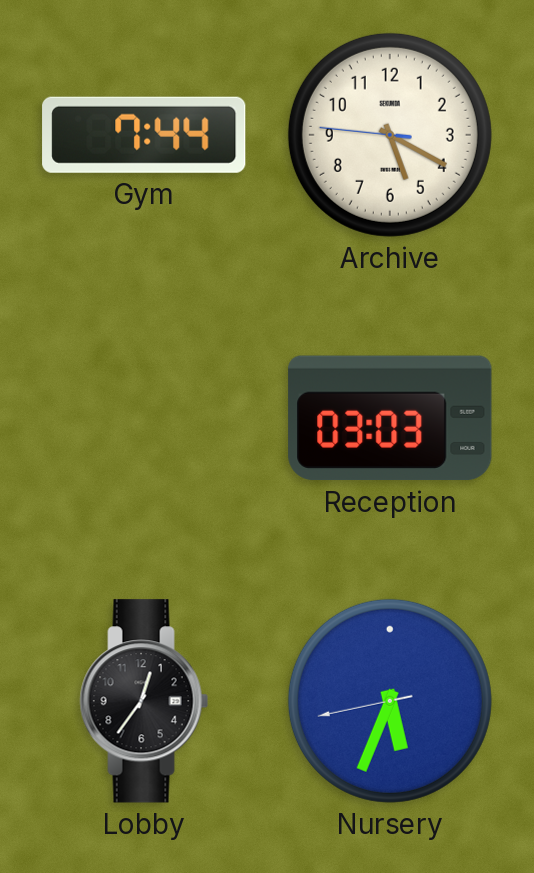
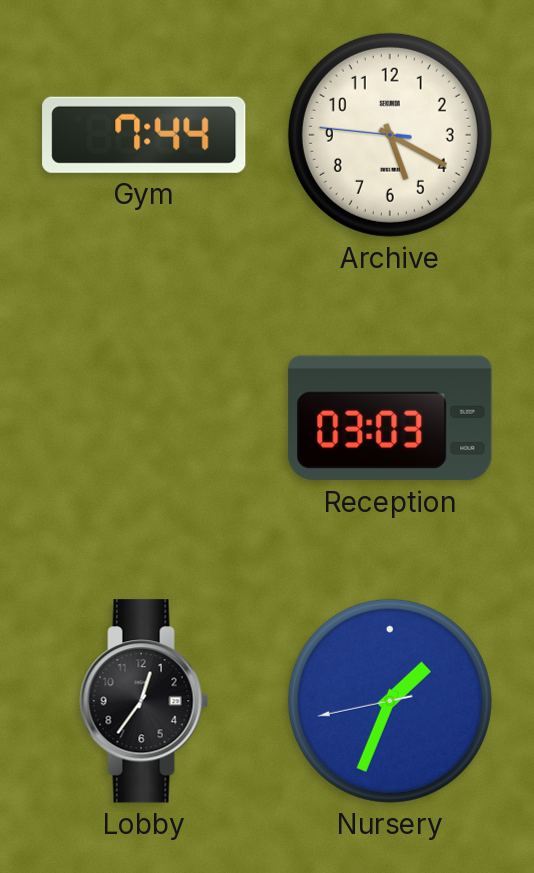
Nursery: 5:33 -> 1:33
